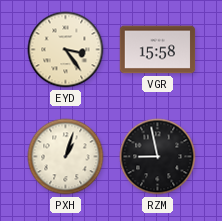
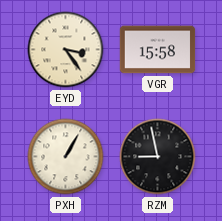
PXH: 1:03 -> 1:05
